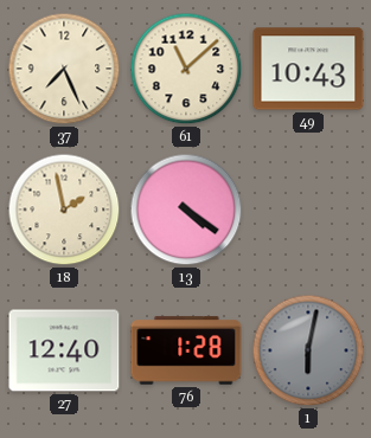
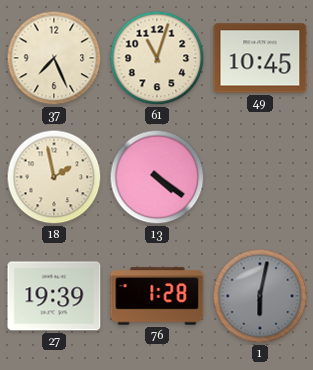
61: 11:08 -> 11:03
49: 10:43 -> 10:45
27: 12:40 -> 19:39
